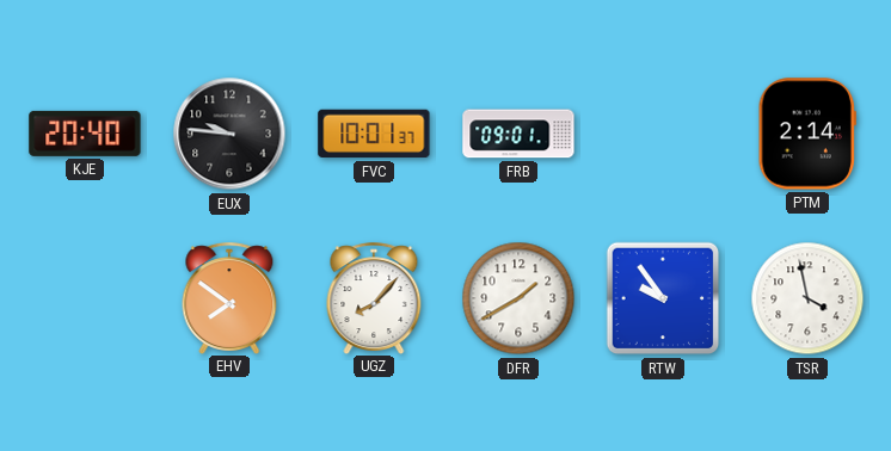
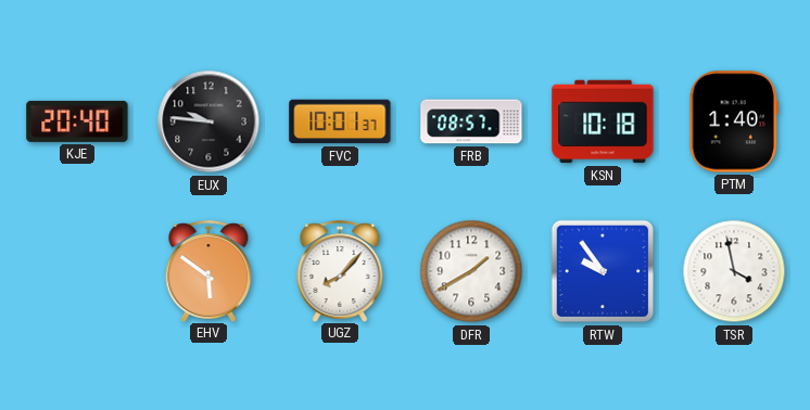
FRB: 09:01 -> 08:57
KSN: none -> 10:18
PTM: 2:14 -> 1:40
EHV: 7:51 -> 5:51
